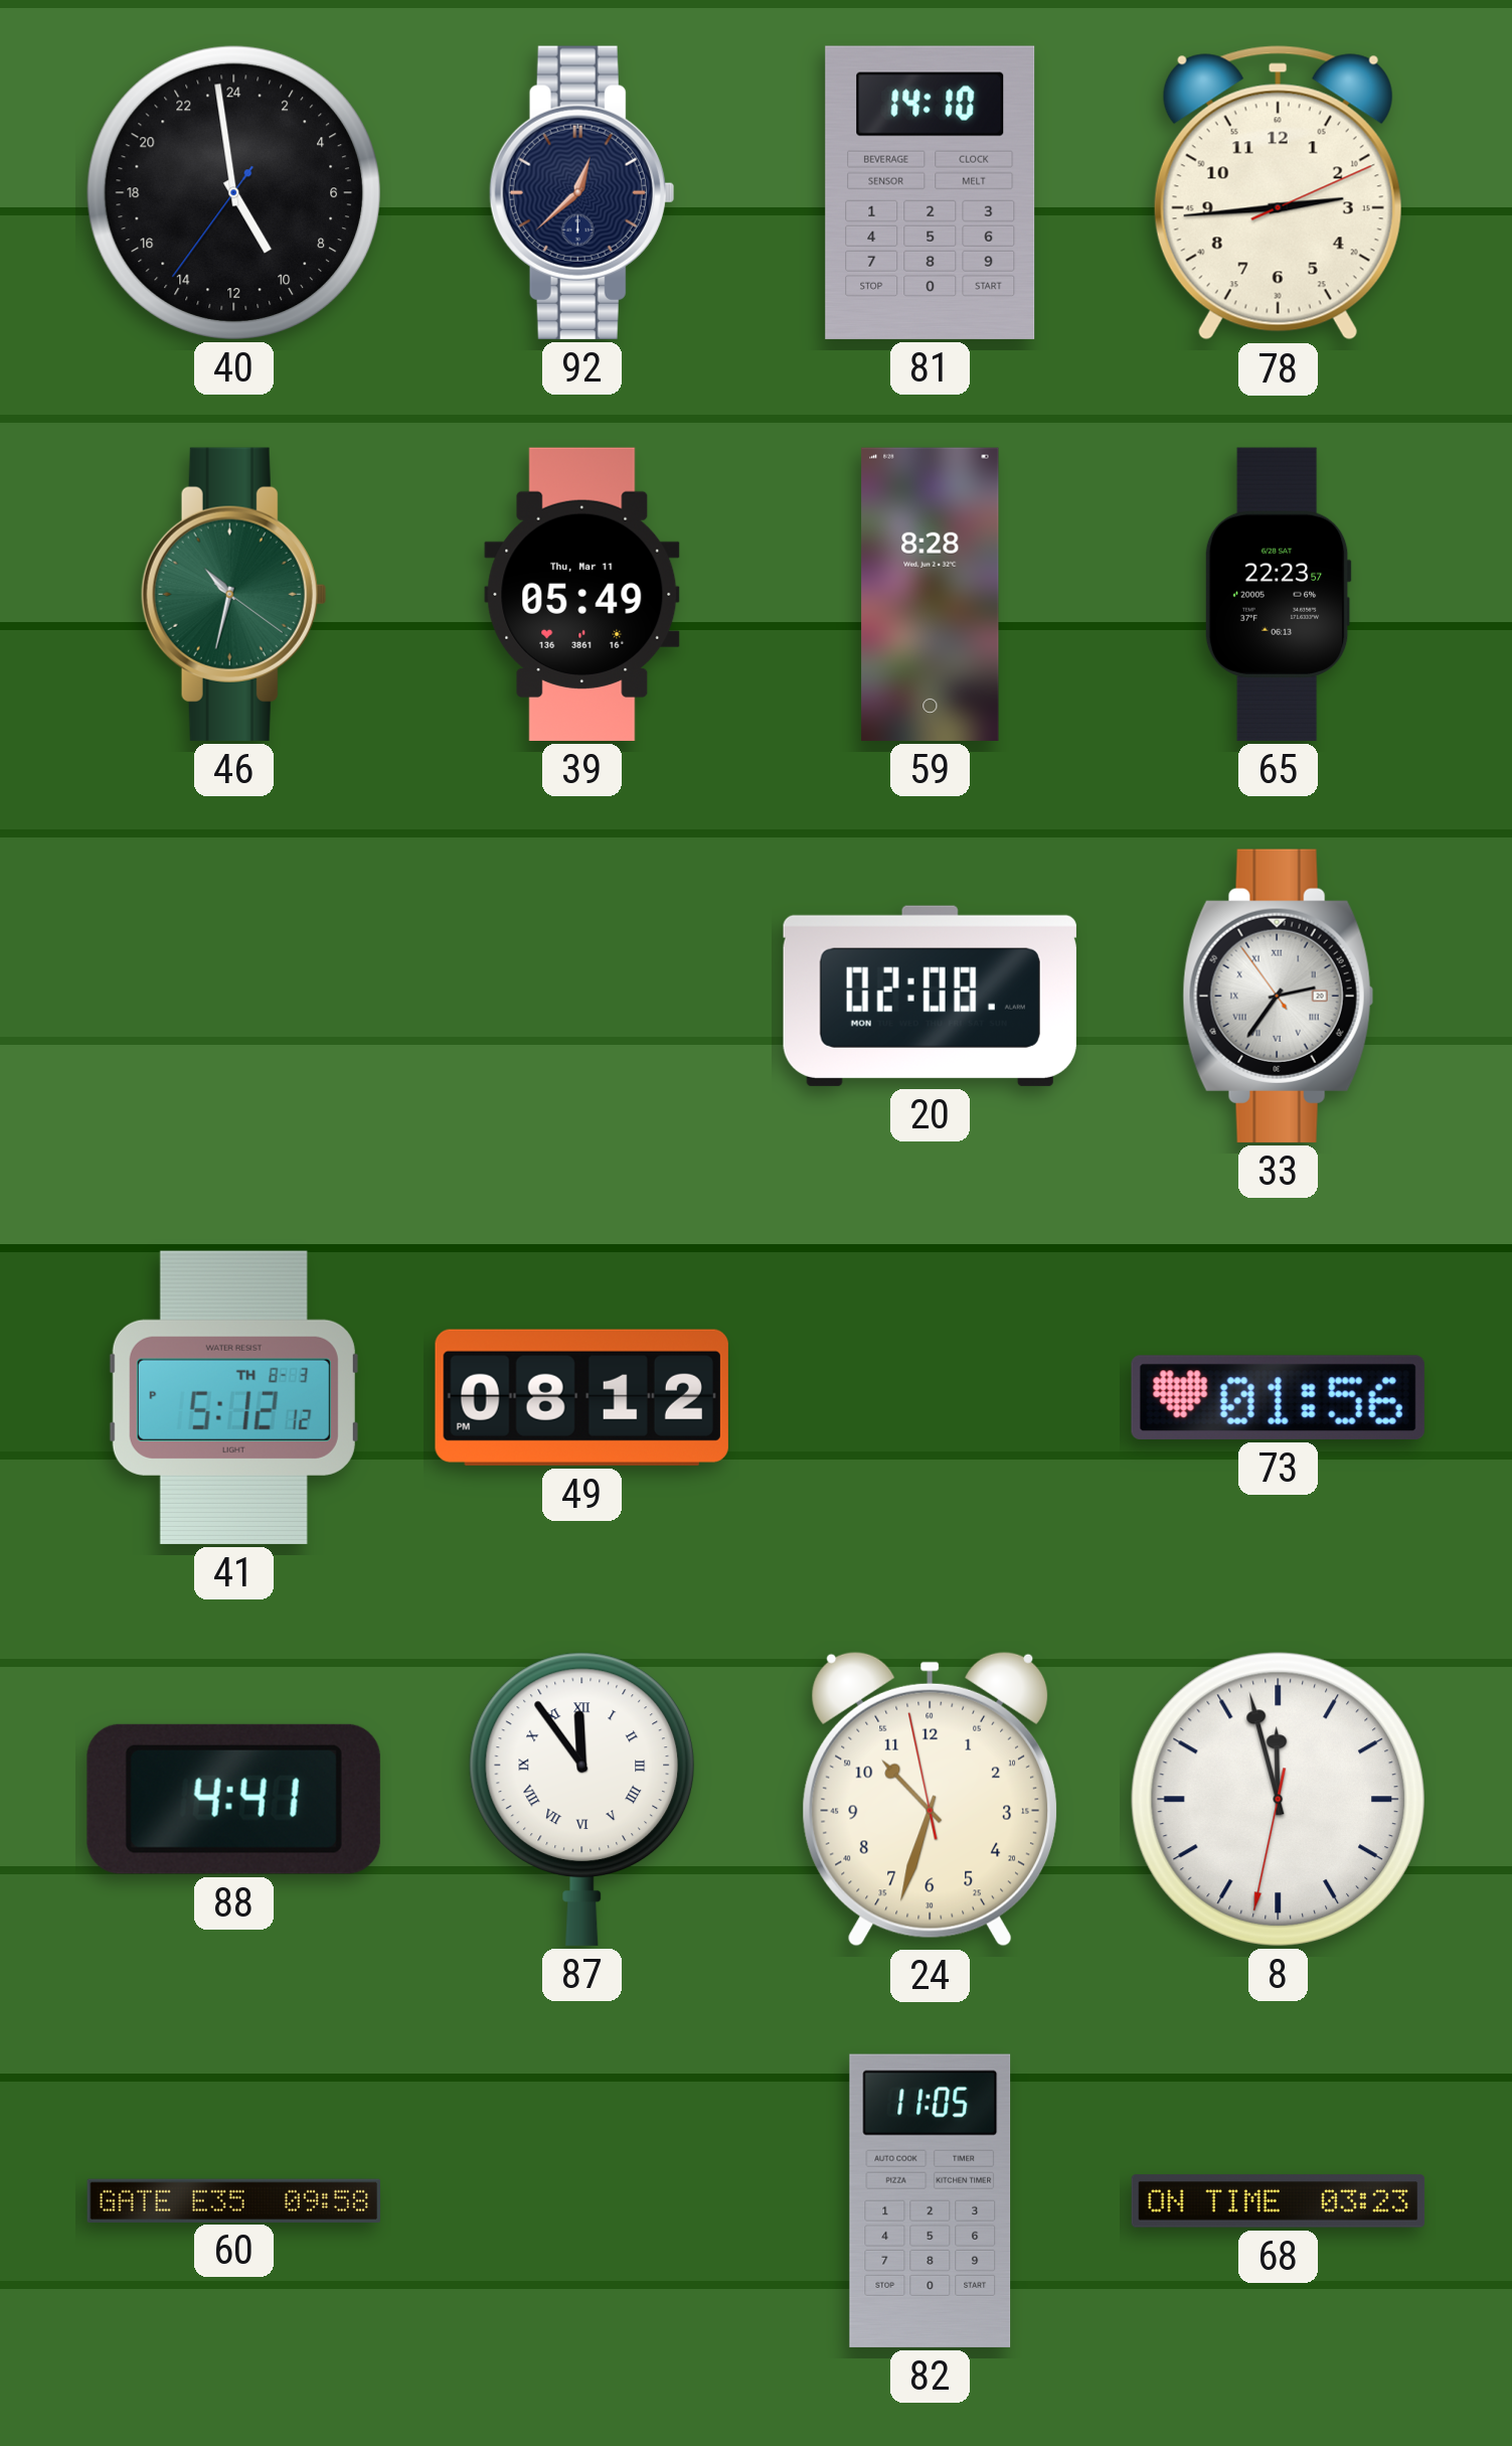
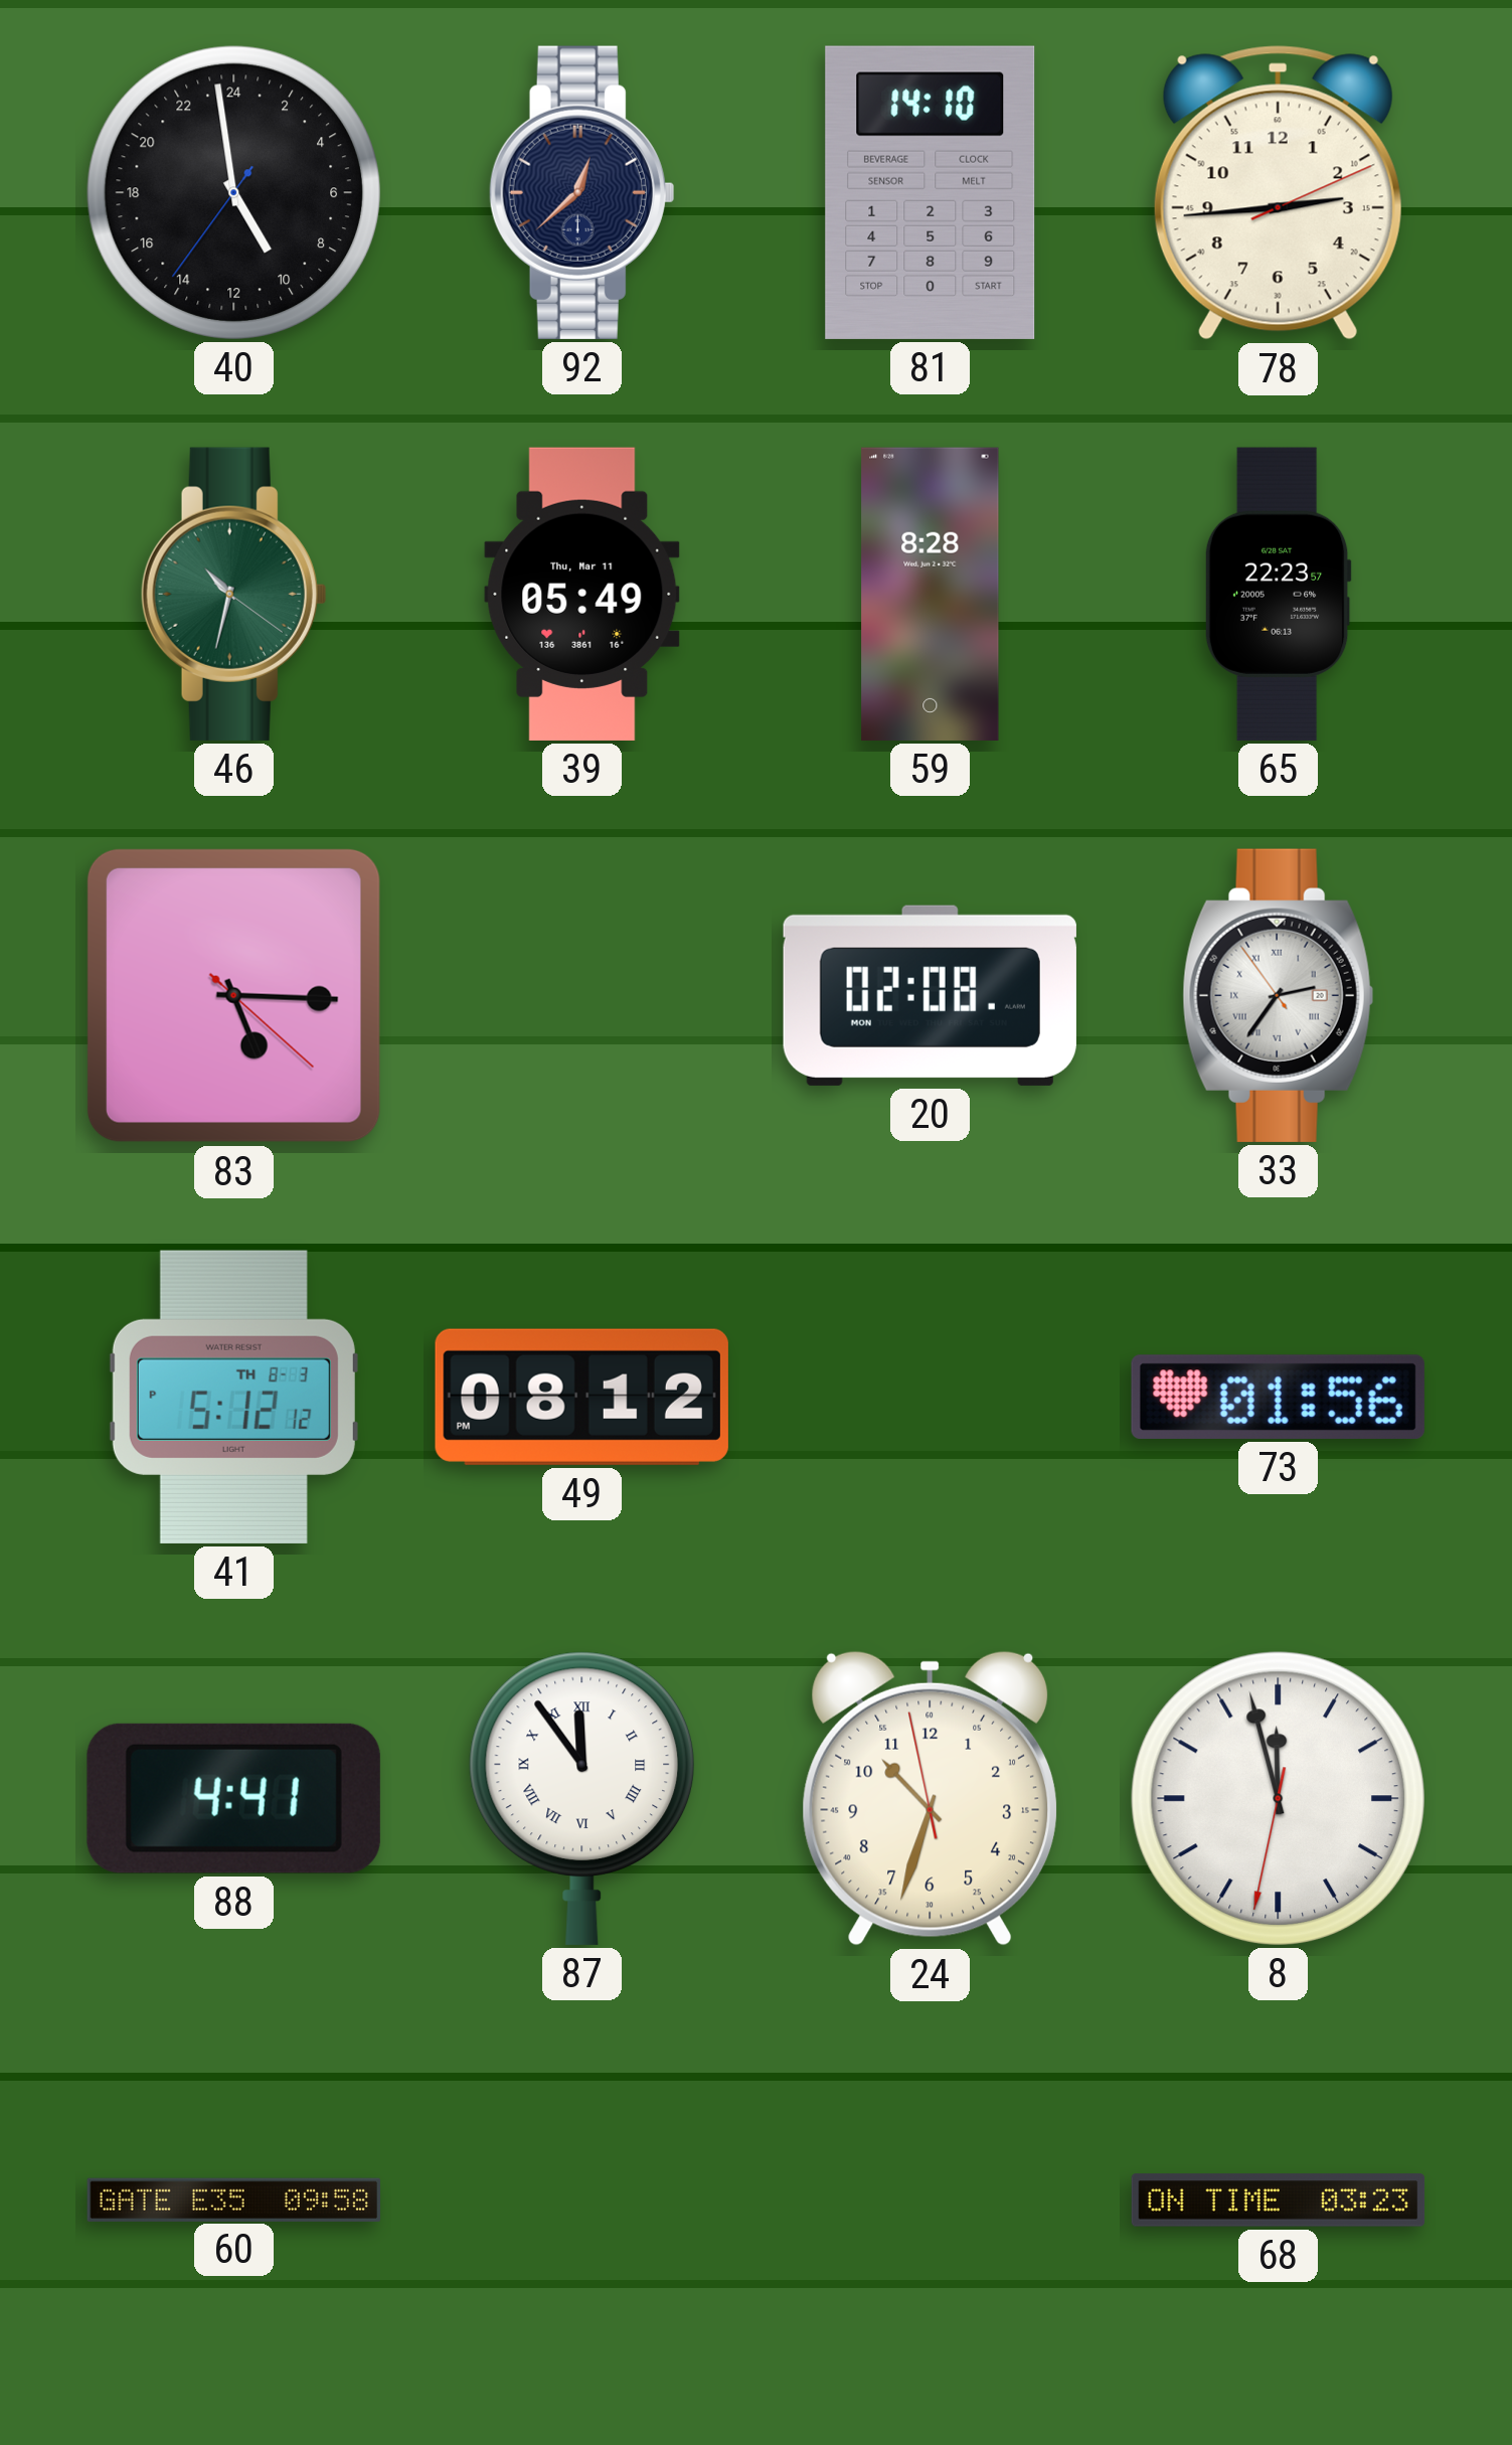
83: none -> 5:15
82: 11:05 -> none
